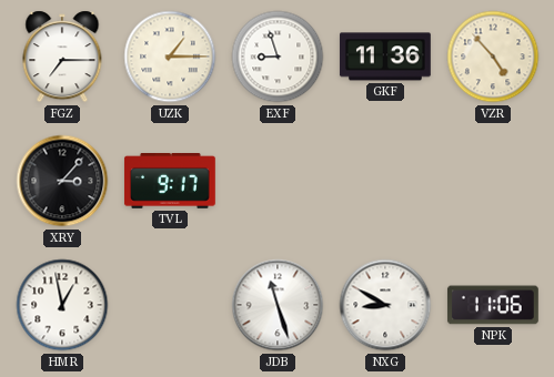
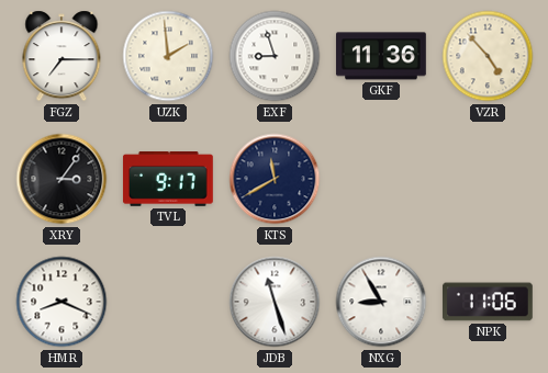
UZK: 1:15 -> 1:59
XRY: 3:07 -> 3:06
KTS: none -> 11:40
HMR: 12:58 -> 8:19
NXG: 8:50 -> 8:55
